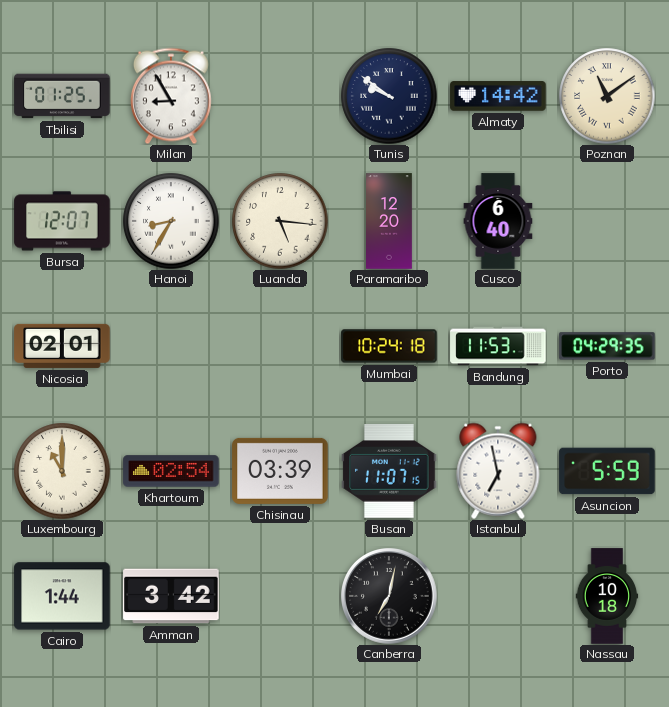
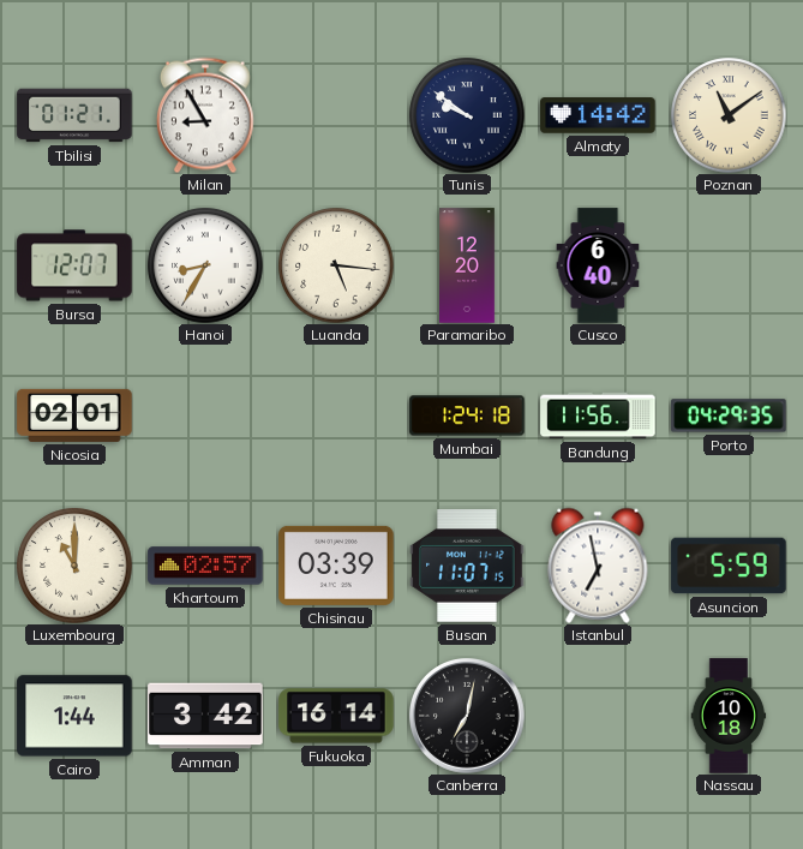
Tbilisi: 01:25 -> 01:21
Mumbai: 10:24 -> 1:24
Bandung: 11:53 -> 11:56
Khartoum: 02:54 -> 02:57
Fukuoka: none -> 16:14
